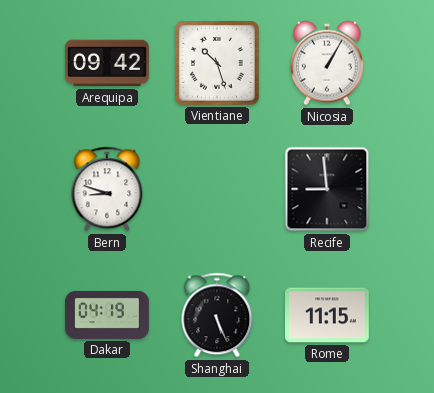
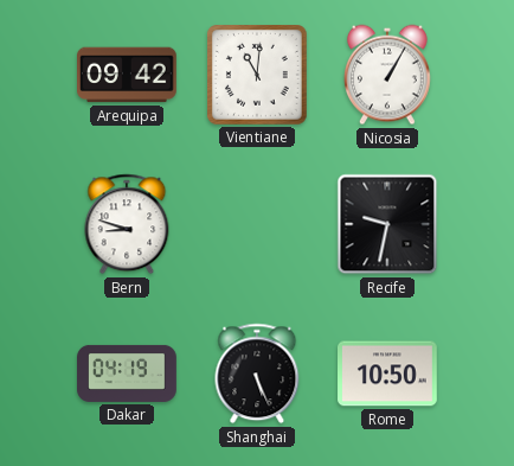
Vientiane: 10:27 -> 11:01
Recife: 8:59 -> 9:32
Rome: 11:15 -> 10:50
